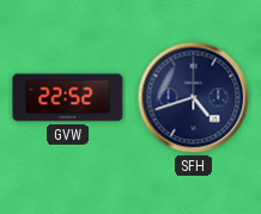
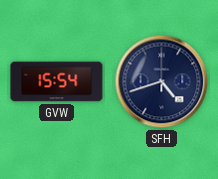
GVW: 22:52 -> 15:54
